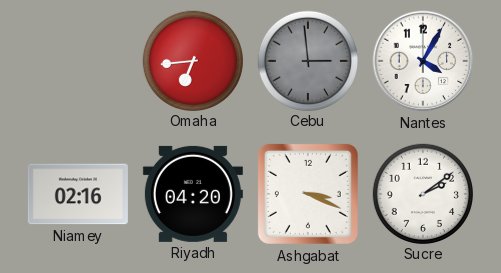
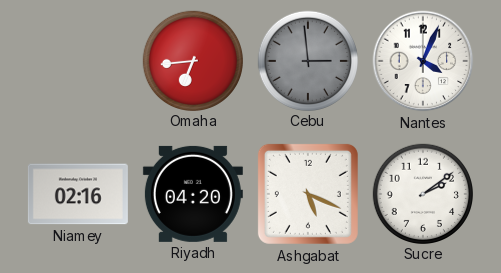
Nantes: 4:05 -> 4:04
Ashgabat: 3:19 -> 5:19
